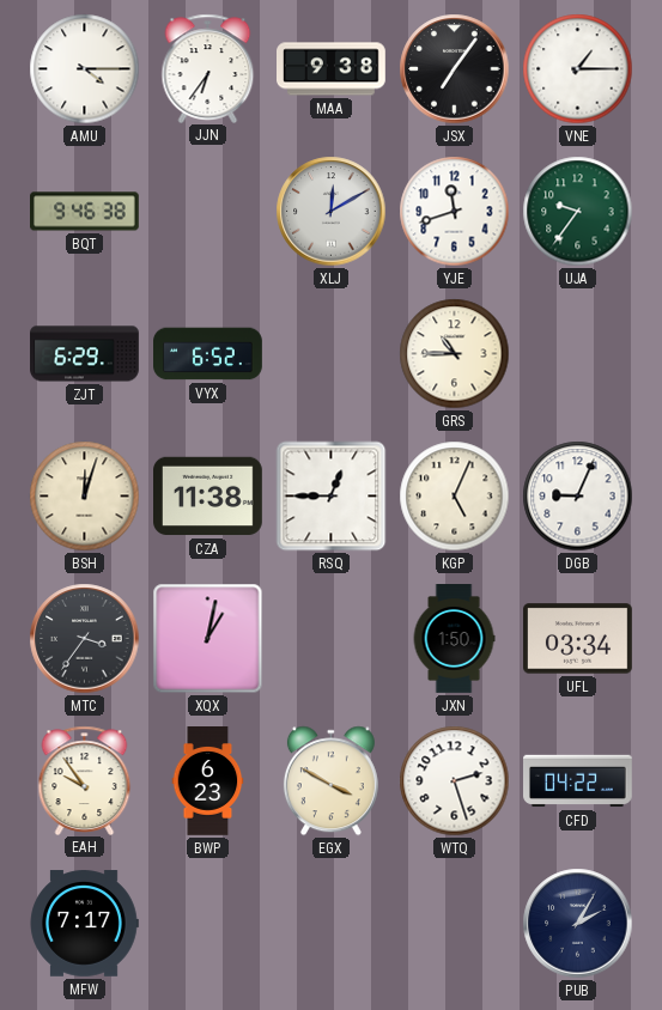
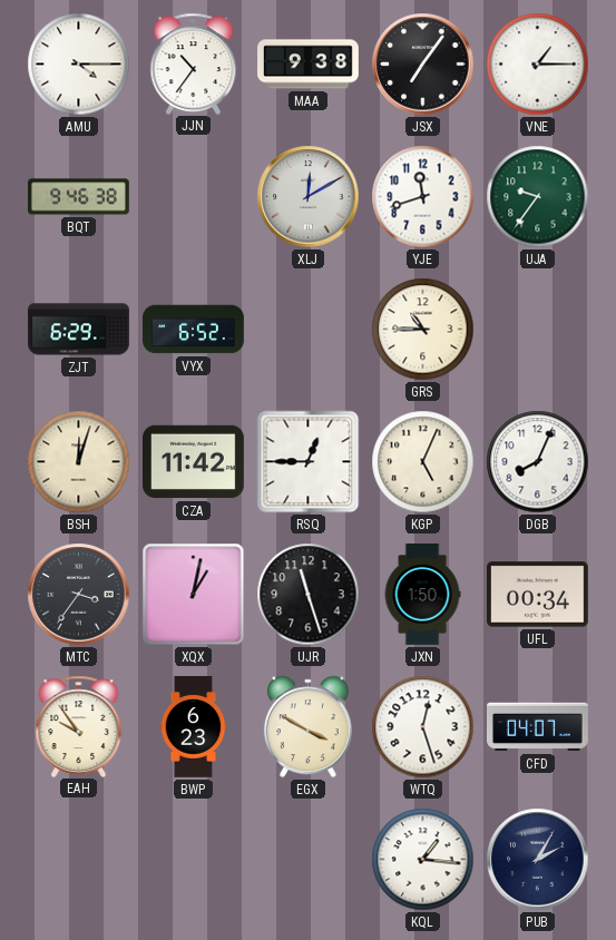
JJN: 6:36 -> 10:36
CZA: 11:38 -> 11:42
DGB: 9:04 -> 8:04
UJR: none -> 11:27
UFL: 03:34 -> 00:34
WTQ: 2:27 -> 12:27
CFD: 04:22 -> 04:07
MFW: 7:17 -> none
KQL: none -> 1:16
